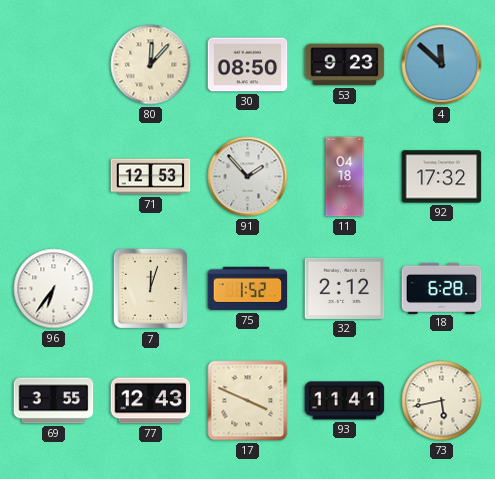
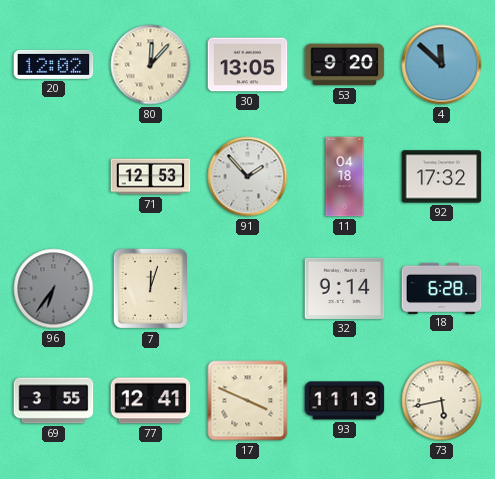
20: none -> 12:02
30: 08:50 -> 13:05
53: 9:23 -> 9:20
96 dial: white -> grey
75: 1:52 -> none
32: 2:12 -> 9:14
77: 12:43 -> 12:41
93: 11:41 -> 11:13
